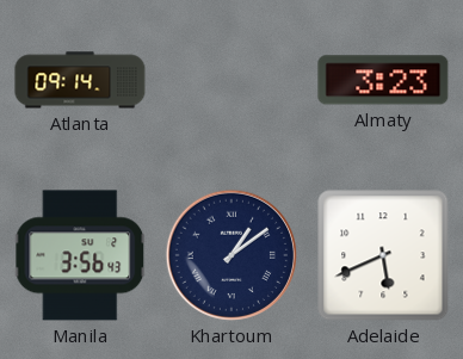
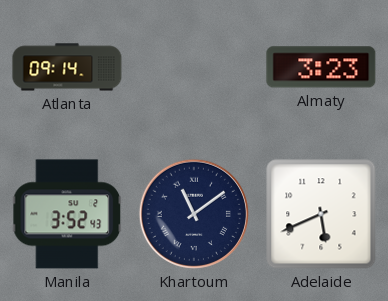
Manila: 3:56 -> 3:52
Khartoum: 1:09 -> 11:09
